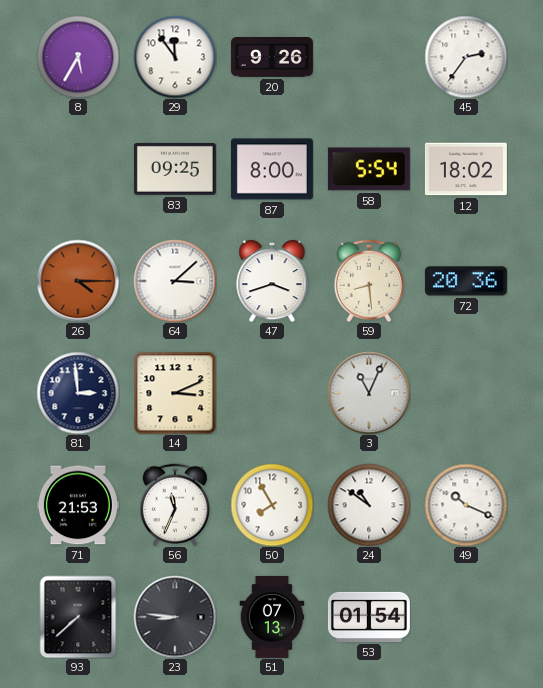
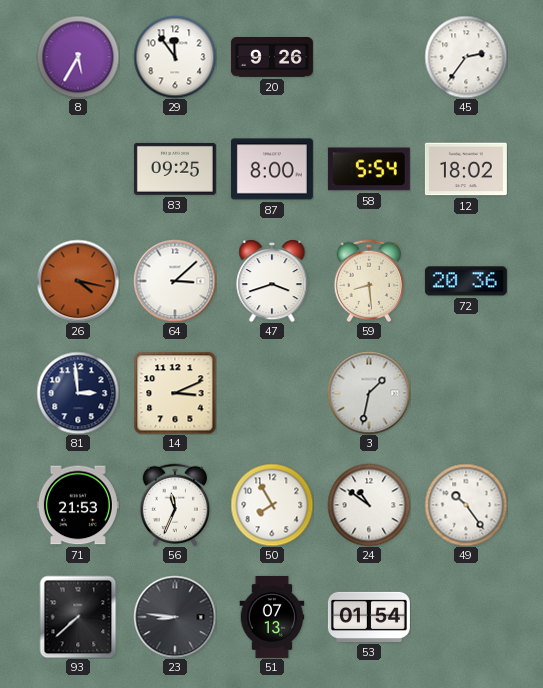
26: 4:15 -> 4:17
3: 11:04 -> 1:32
49: 10:19 -> 10:24
